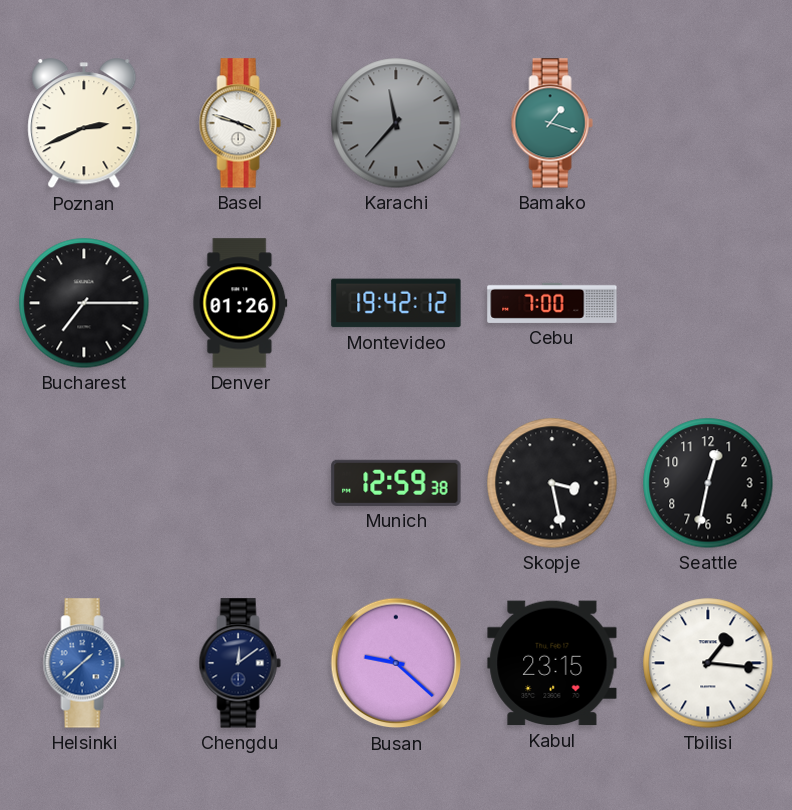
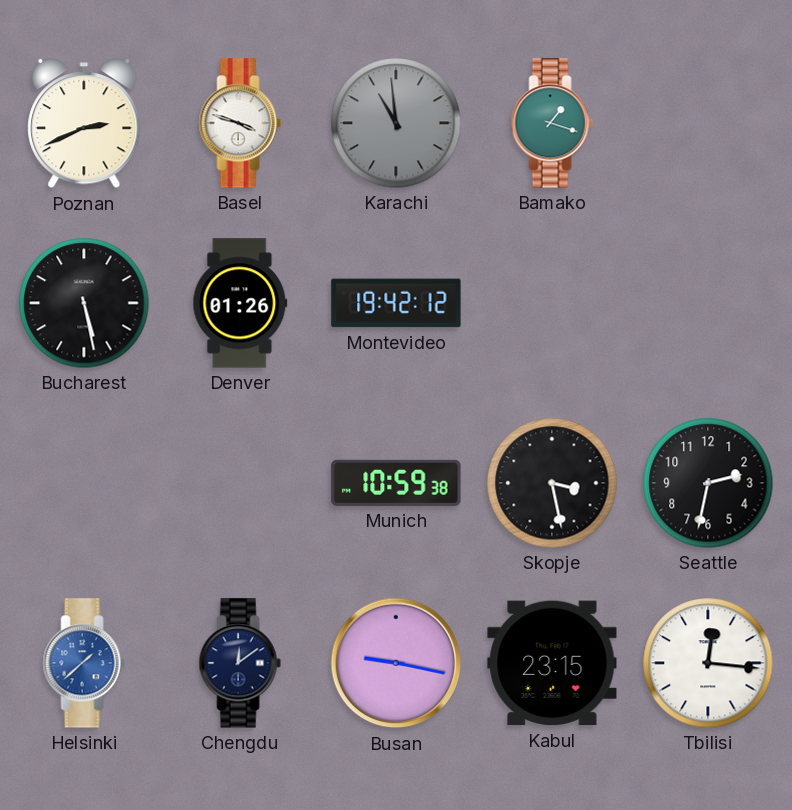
Karachi: 11:37 -> 10:59
Bucharest: 7:15 -> 5:28
Cebu: 7:00 -> none
Munich: 12:59 -> 10:59
Seattle: 12:32 -> 2:32
Busan: 9:22 -> 9:17
Tbilisi: 1:16 -> 12:16
